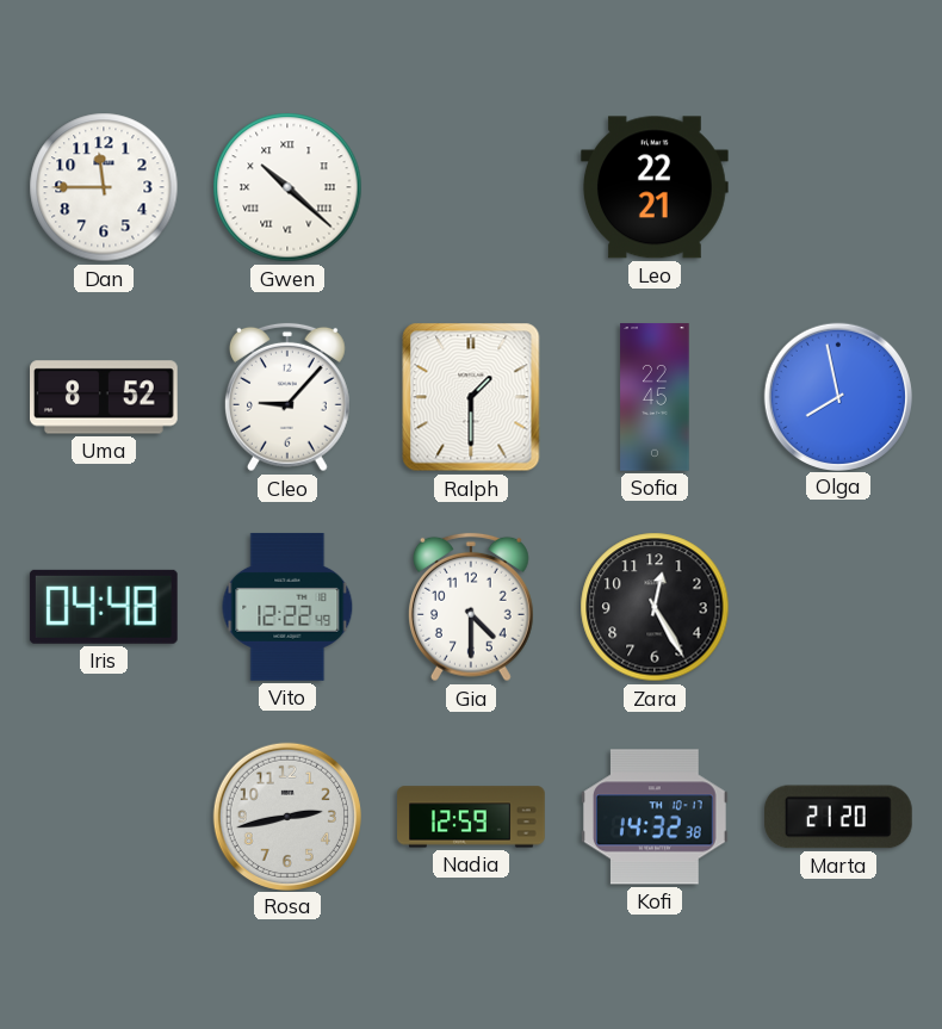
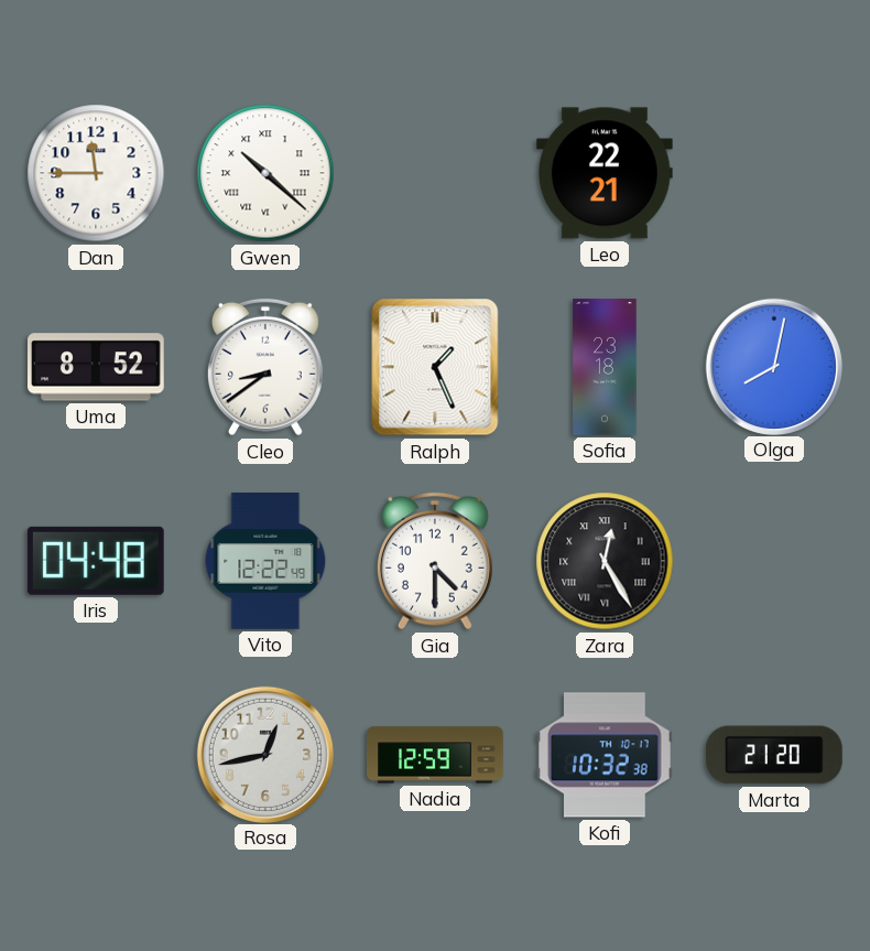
Cleo: 9:07 -> 8:39
Ralph: 1:30 -> 1:26
Sofia: 22:45 -> 23:18
Olga: 7:58 -> 8:02
Zara numerals: Arabic -> Roman
Rosa: 2:43 -> 12:43
Kofi: 14:32 -> 10:32
